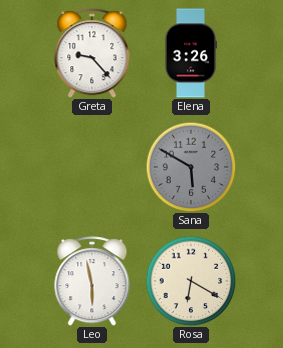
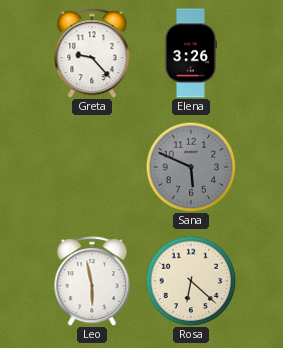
Sana: 5:50 -> 5:49
Rosa: 6:20 -> 6:22
